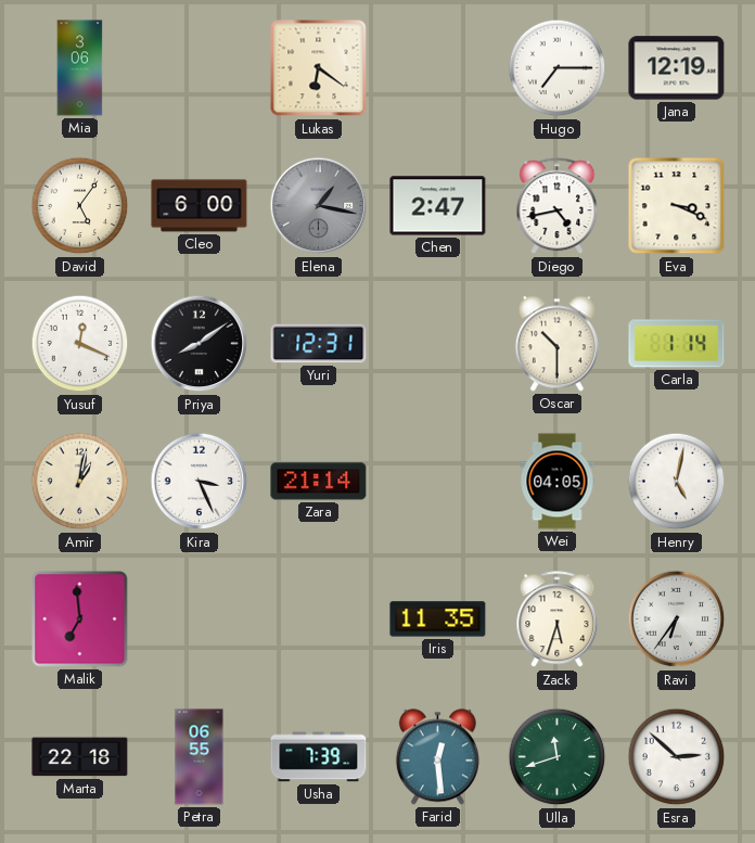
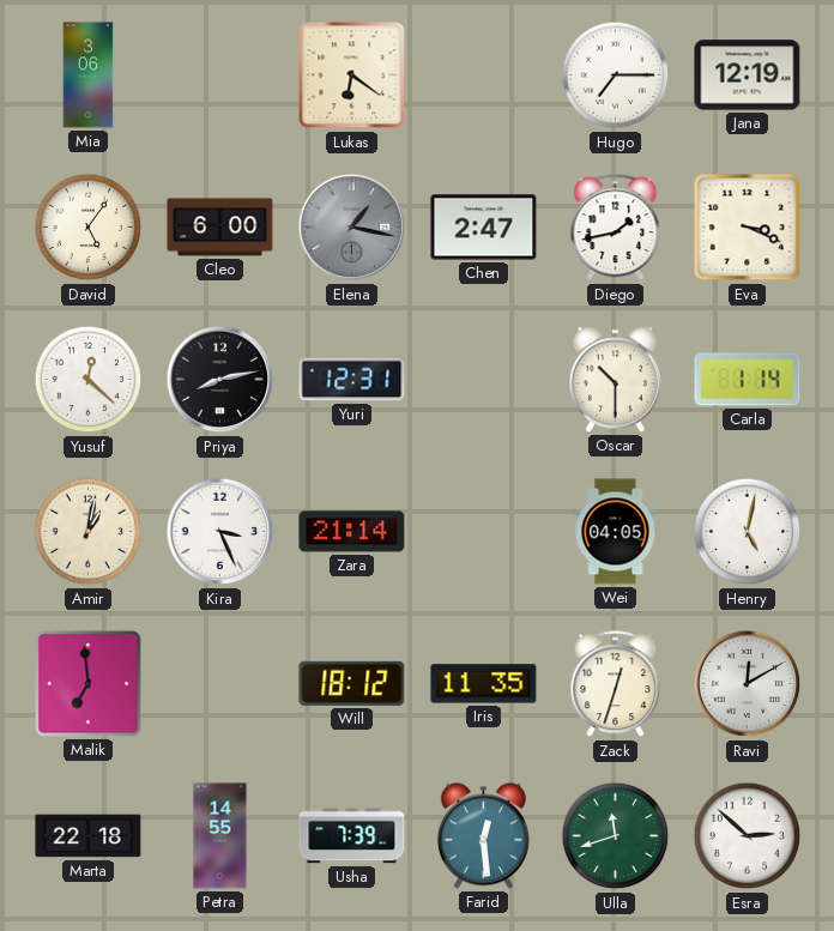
Diego: 4:43 -> 1:43
Yusuf: 12:19 -> 12:22
Priya: 8:09 -> 8:13
Will: none -> 18:12
Zack: 5:33 -> 12:33
Ravi: 6:36 -> 12:10
Petra: 06:55 -> 14:55
